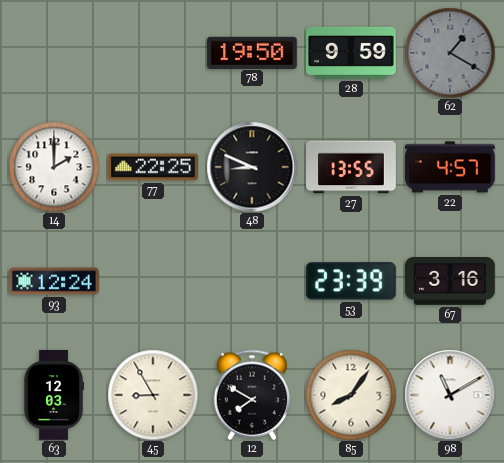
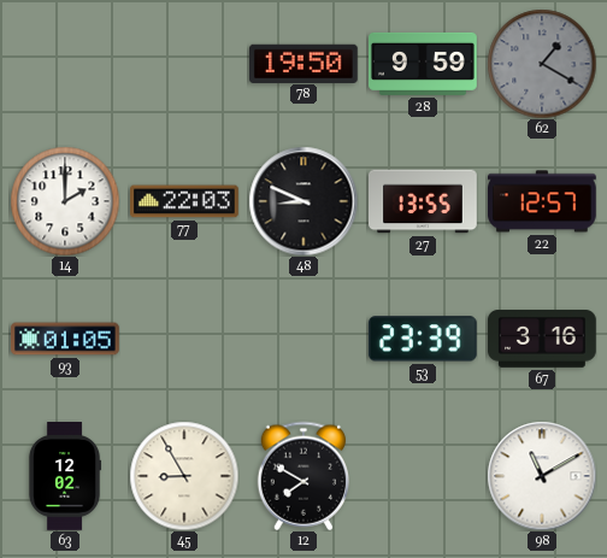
77: 22:25 -> 22:03
22: 4:57 -> 12:57
93: 12:24 -> 01:05
63: 12:03 -> 12:02
85: 8:06 -> none
